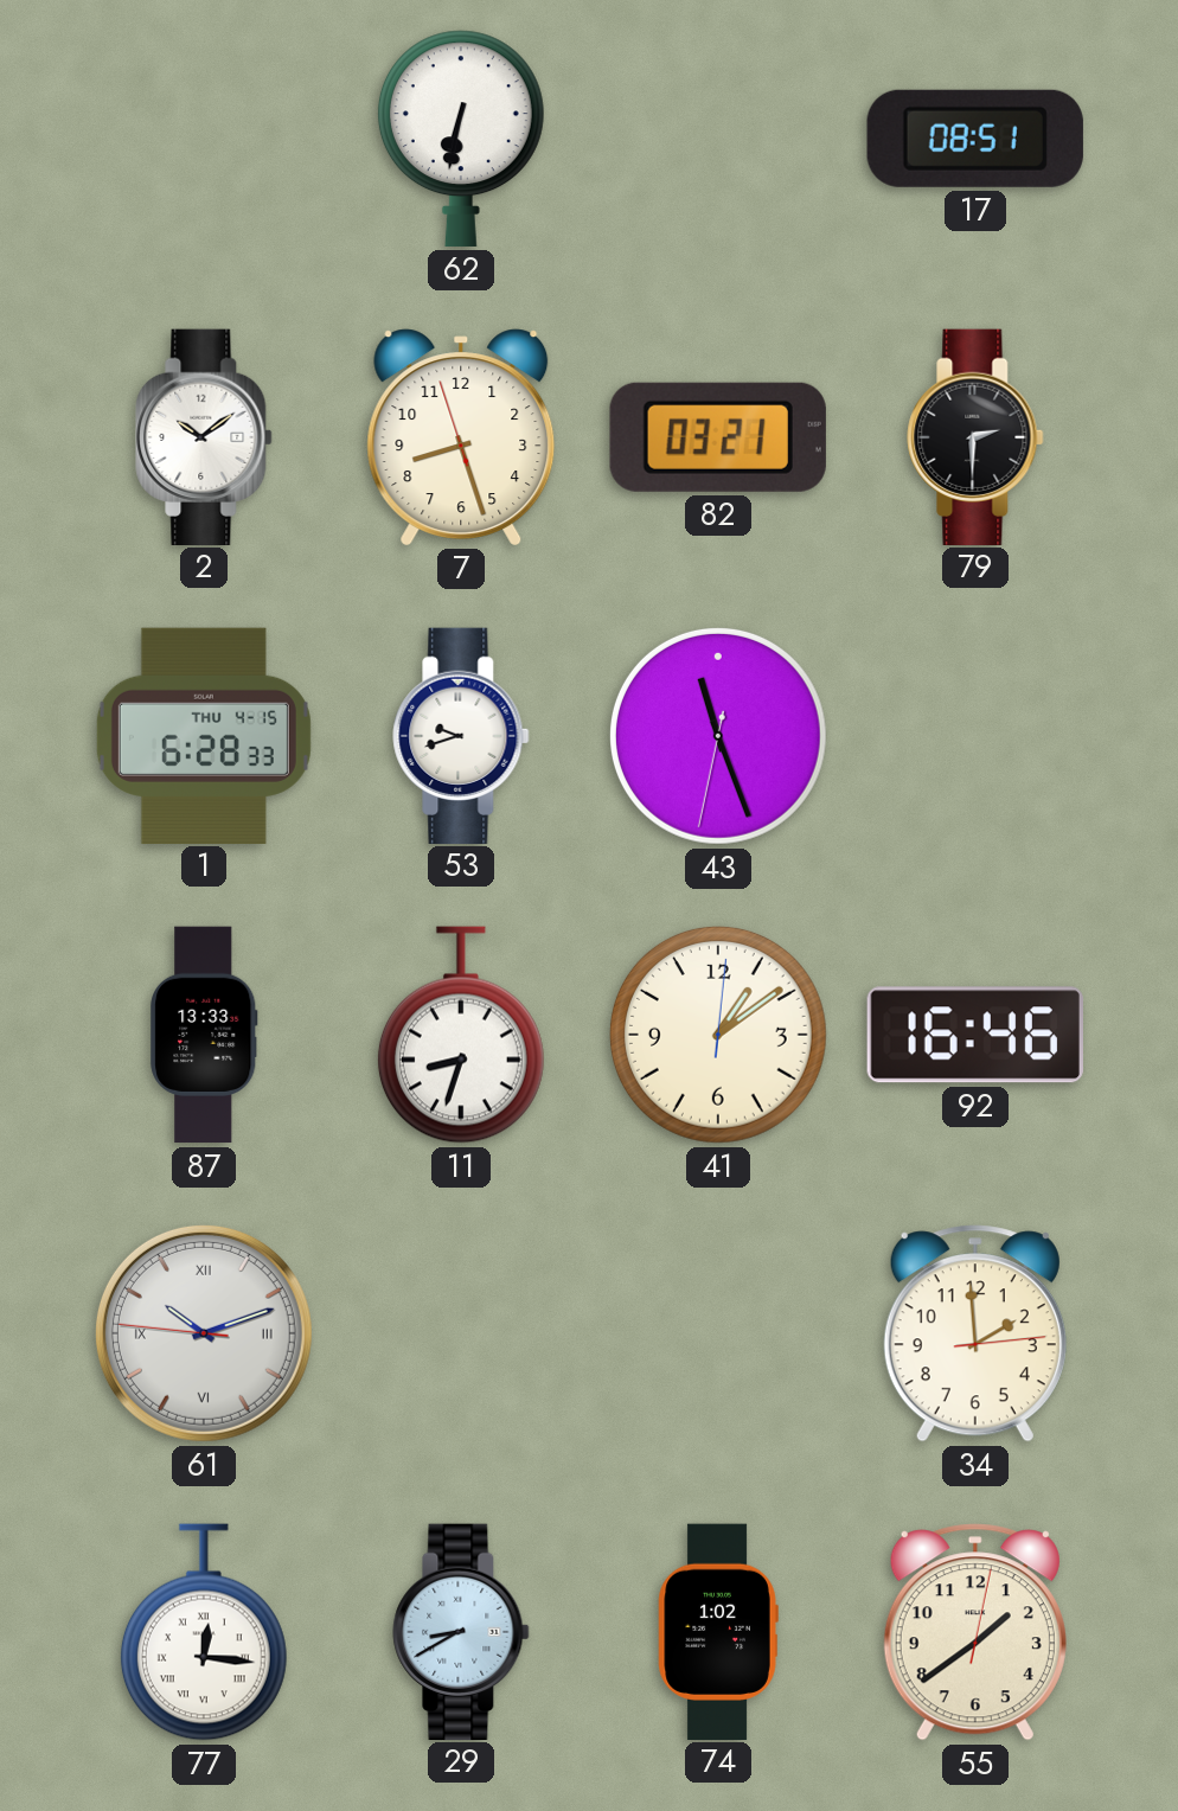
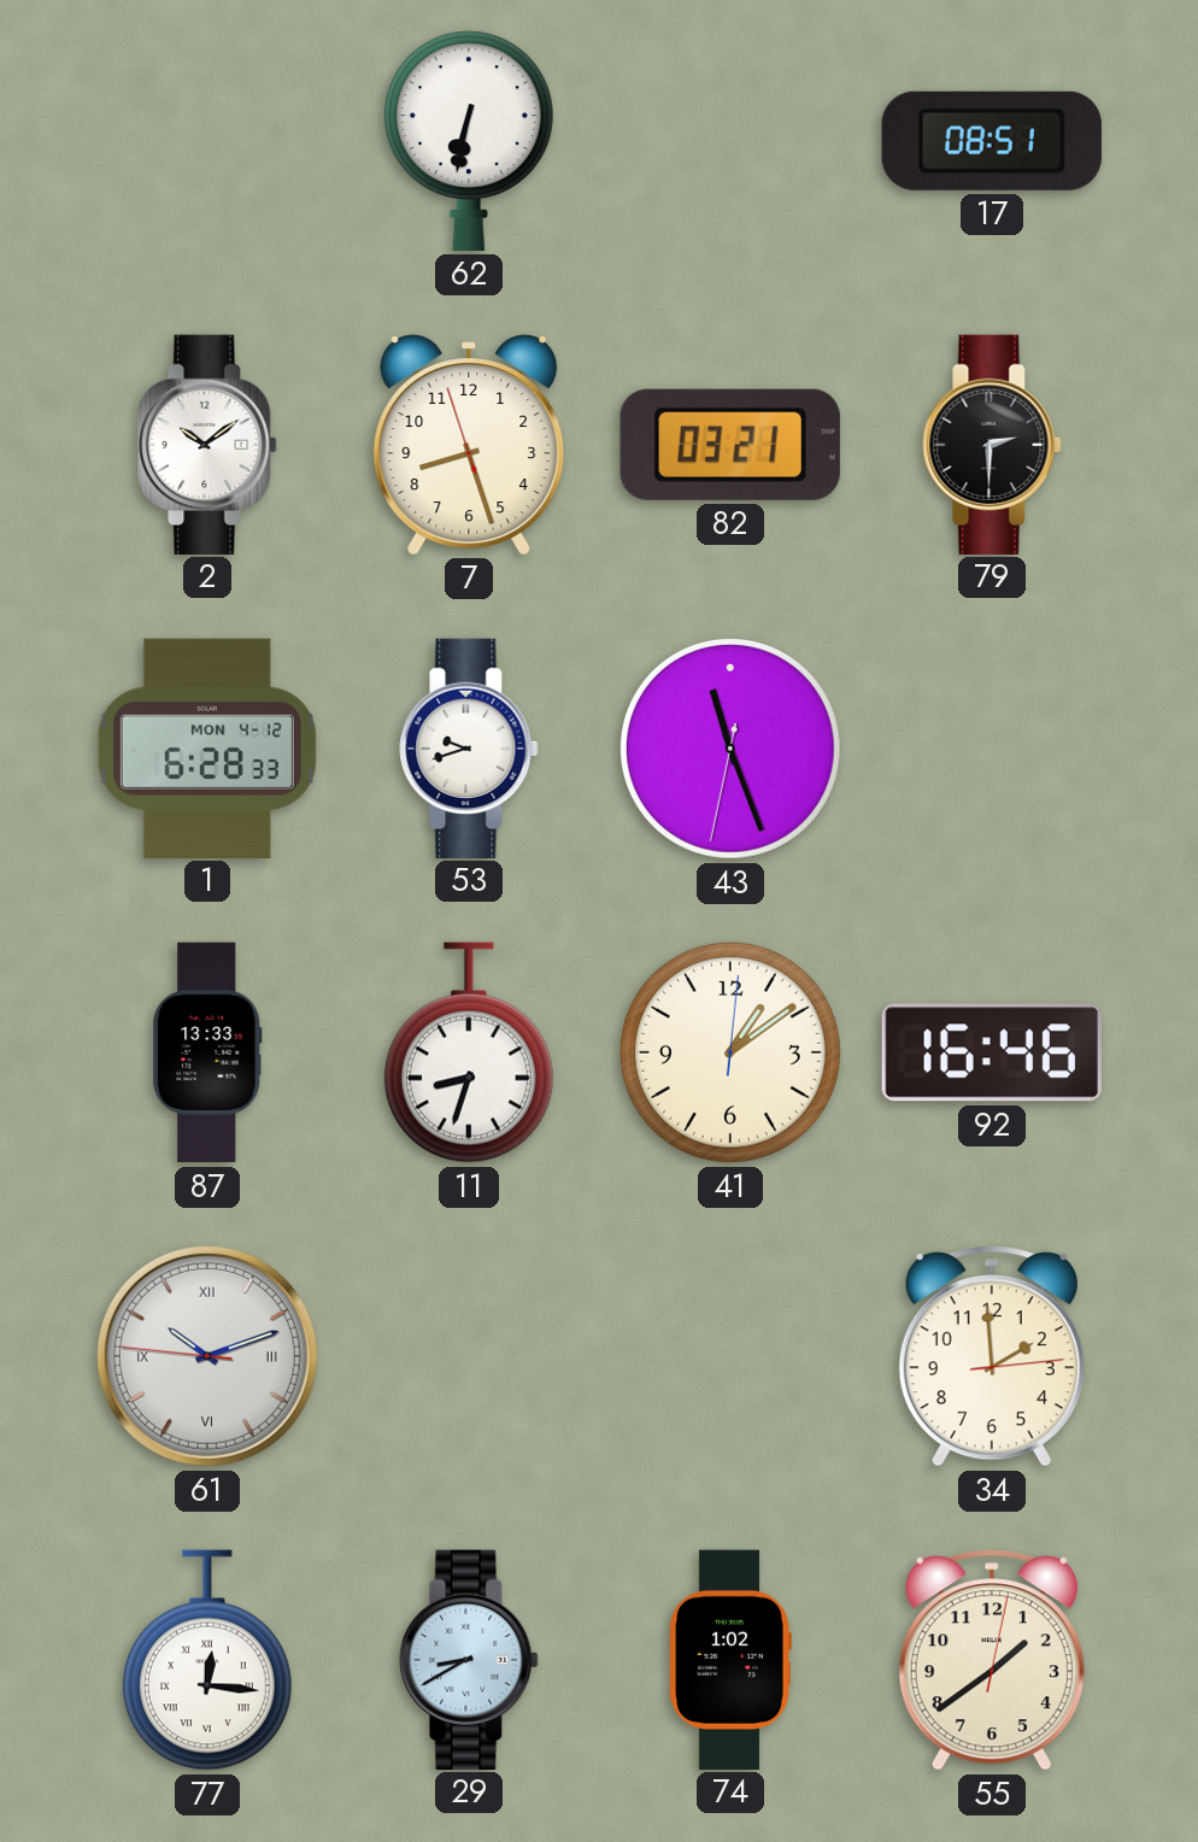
1 date: THU 4-15 -> MON 4-12
